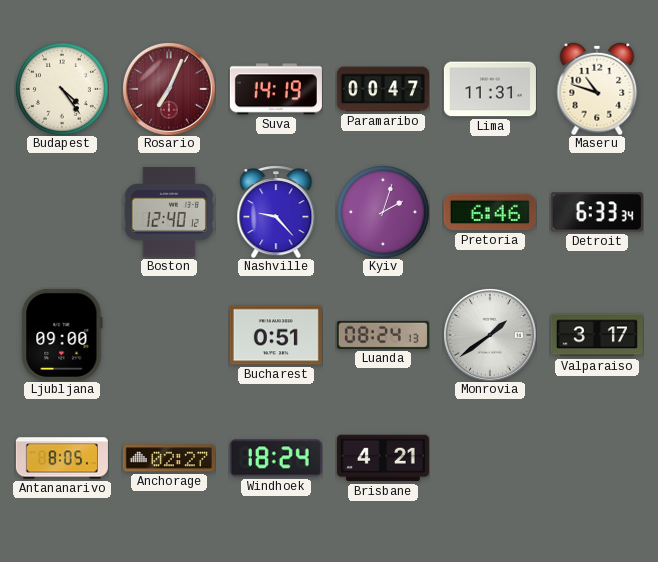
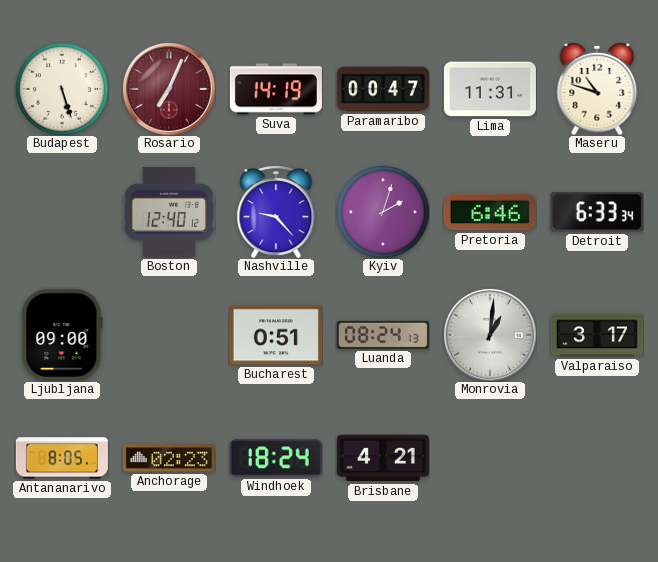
Budapest: 4:24 -> 5:27
Monrovia: 1:39 -> 1:01
Anchorage: 02:27 -> 02:23
